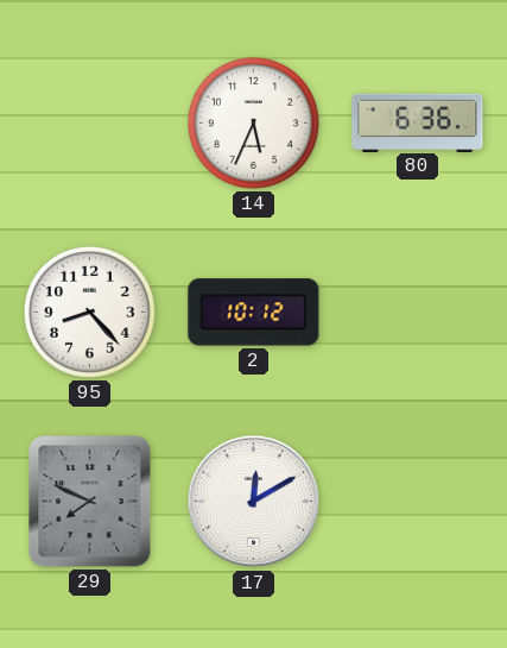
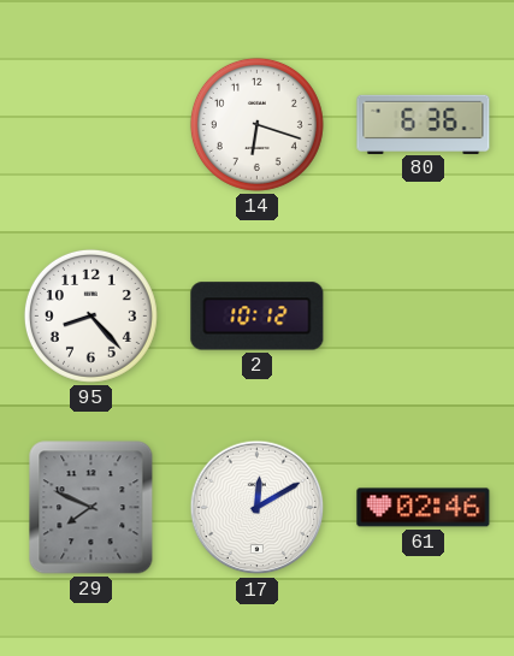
14: 5:34 -> 6:18
61: none -> 02:46
